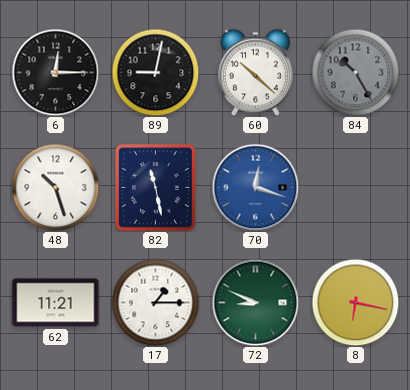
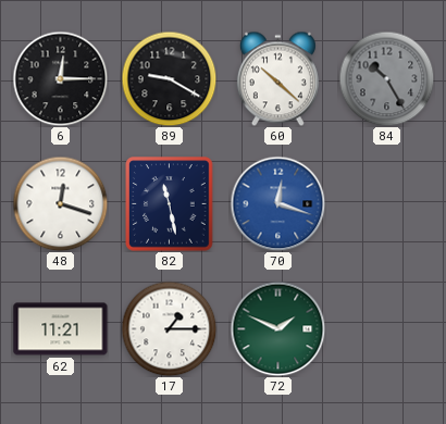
89: 9:02 -> 9:20
48: 10:27 -> 12:18
72: 8:49 -> 1:49
8: 6:17 -> none
